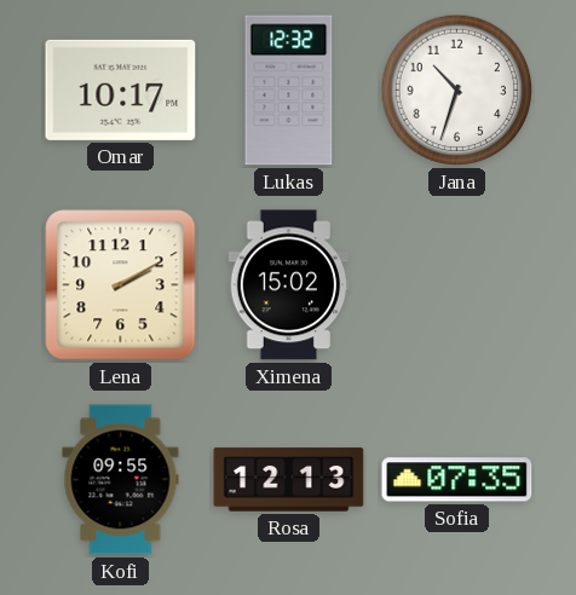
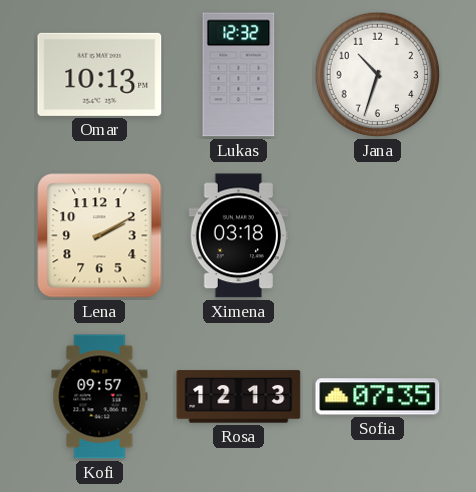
Omar: 10:17 -> 10:13
Ximena: 15:02 -> 03:18
Kofi: 09:55 -> 09:57
